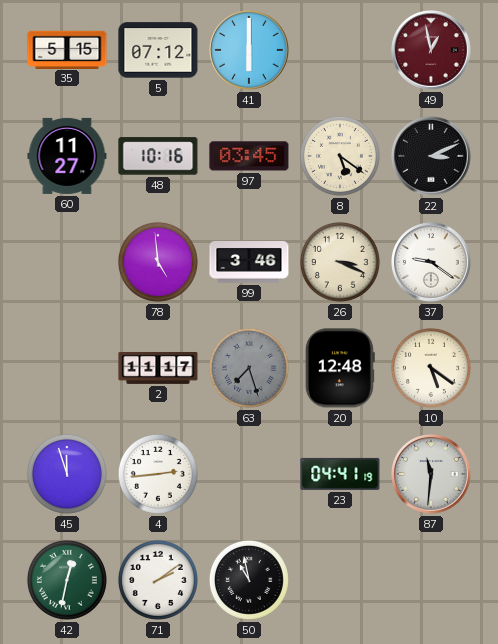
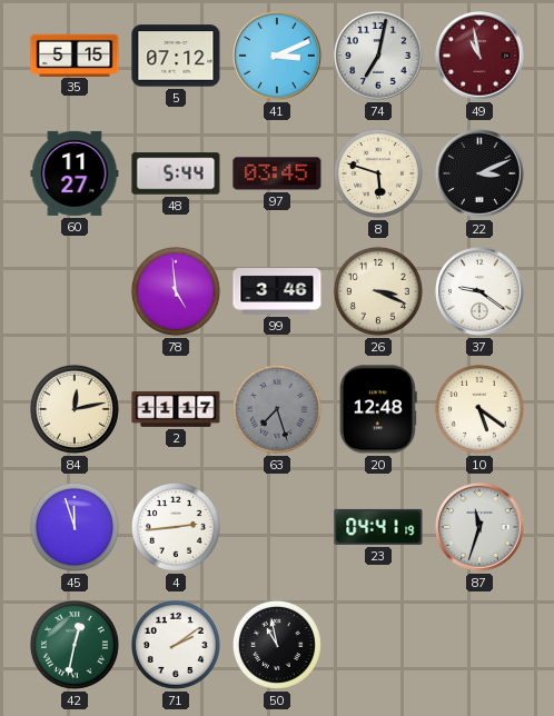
41: 6:00 -> 3:11
74: none -> 7:02
49: 12:58 -> 10:58
48: 10:16 -> 5:44
8: 5:21 -> 5:48
84: none -> 12:13
87: 11:31 -> 11:33
